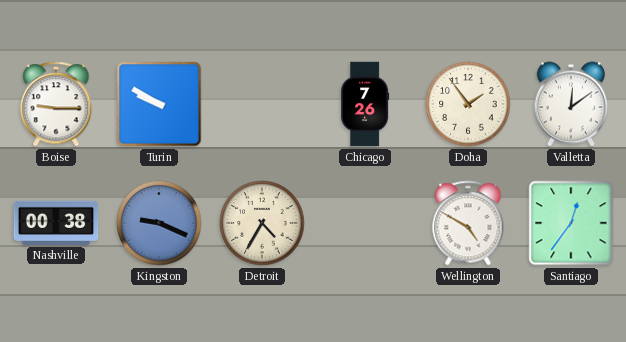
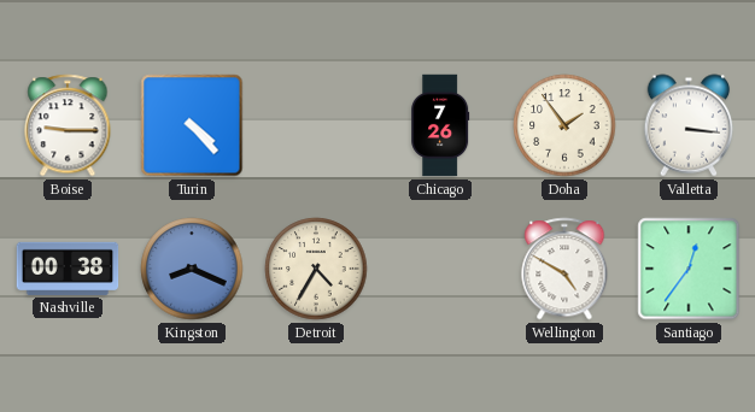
Turin: 9:50 -> 4:23
Valletta: 12:09 -> 3:16
Kingston: 9:19 -> 8:19
